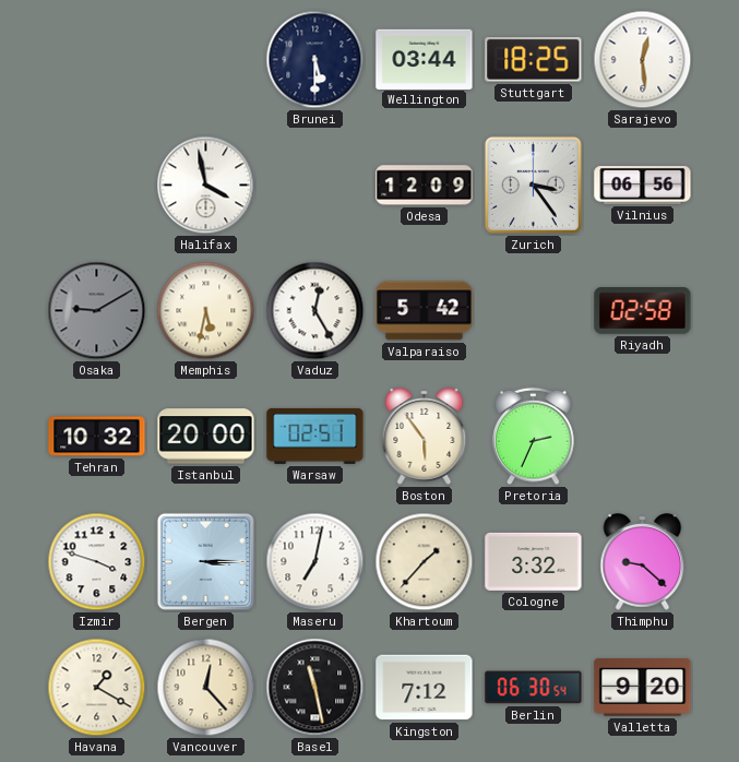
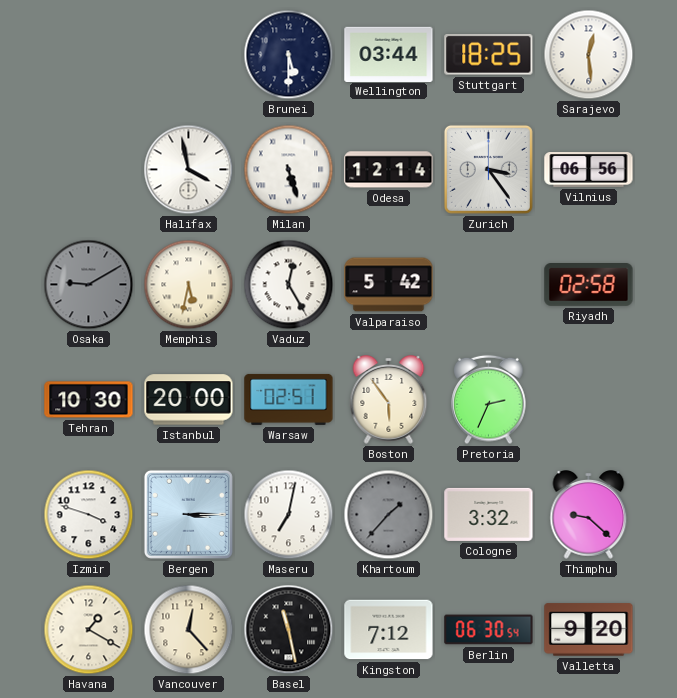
Milan: none -> 5:27
Odesa: 12:09 -> 12:14
Tehran: 10:32 -> 10:30
Khartoum dial: cream -> grey
